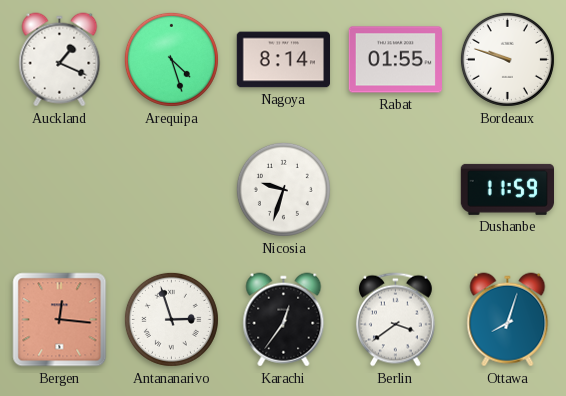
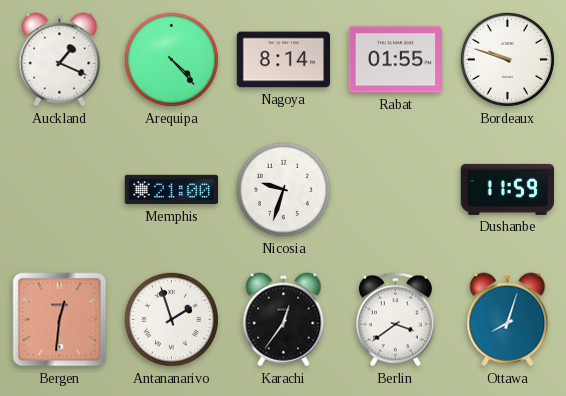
Arequipa: 4:27 -> 4:23
Memphis: none -> 21:00
Bergen: 12:16 -> 12:31
Antananarivo: 2:57 -> 1:57
